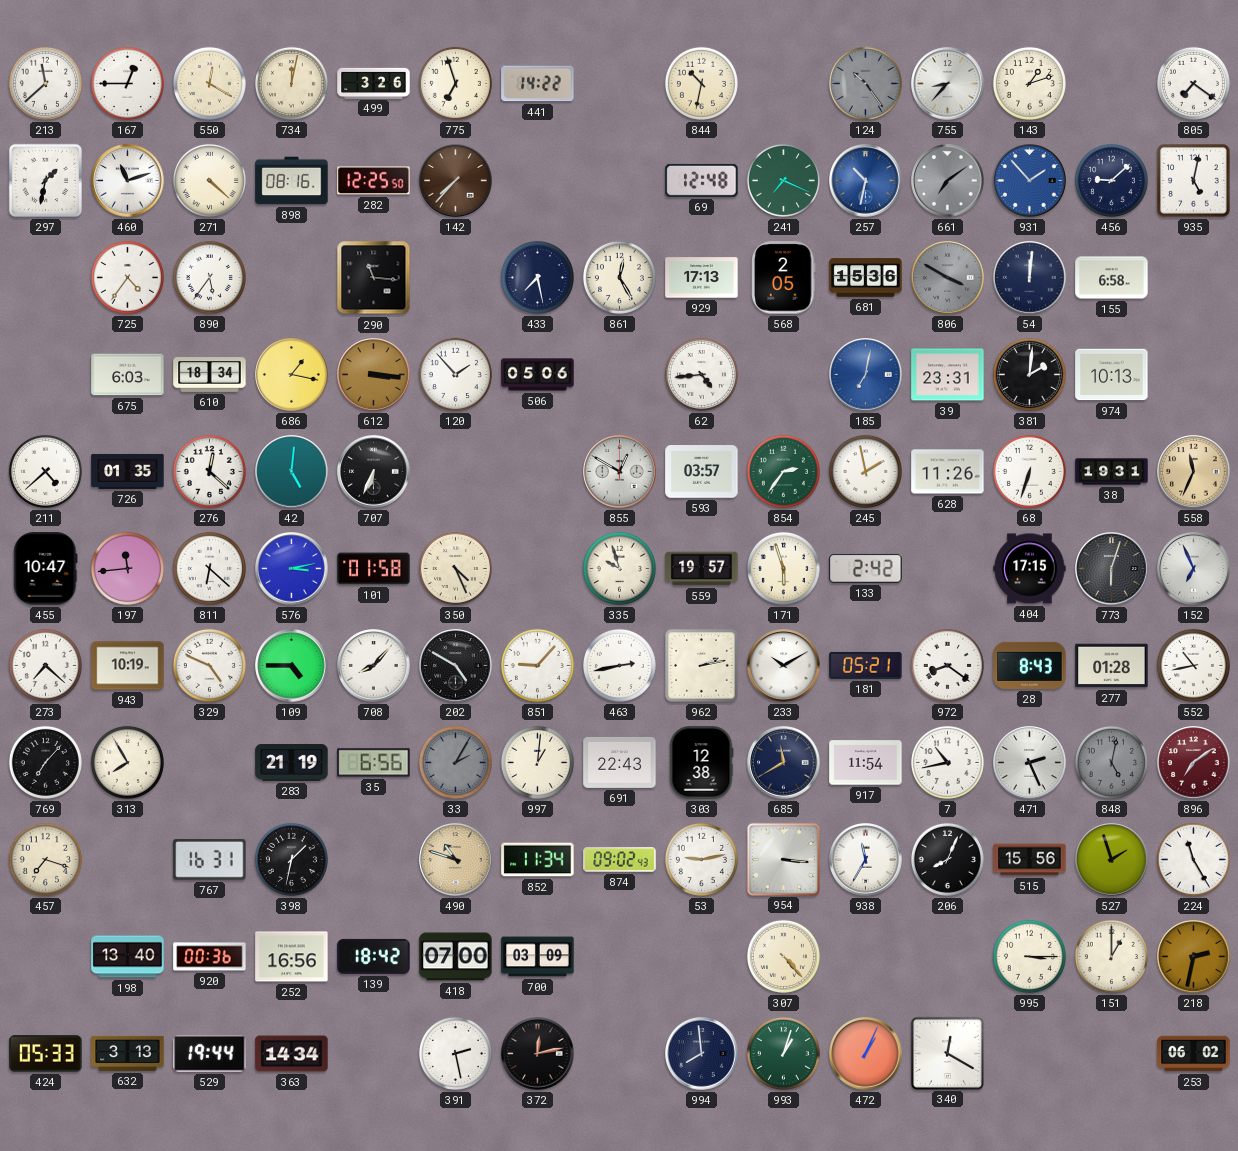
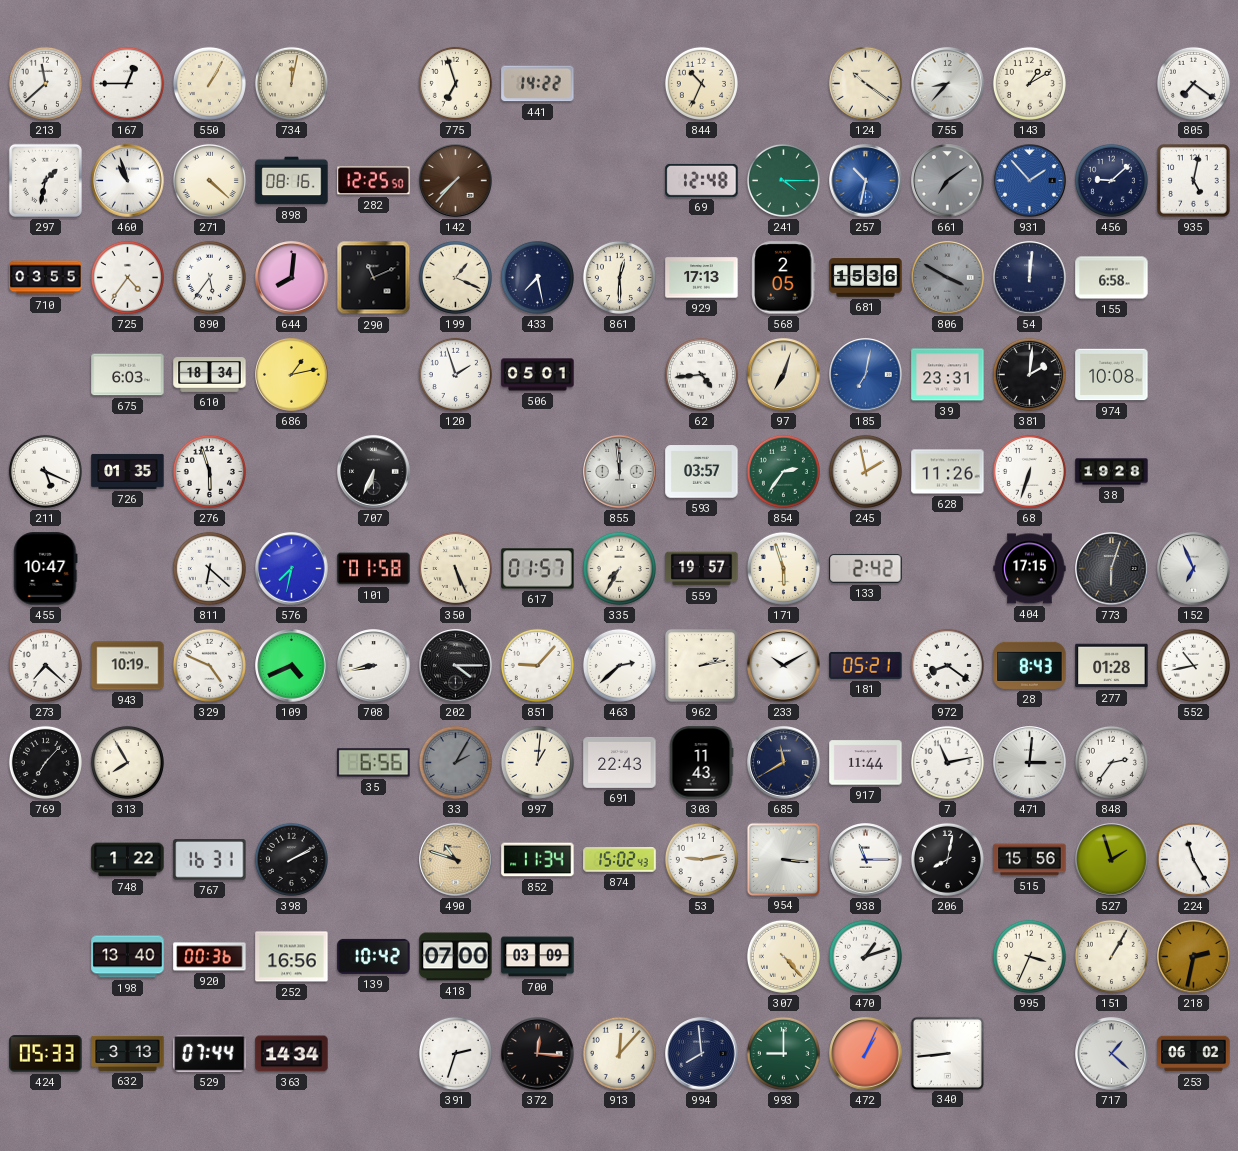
550: 12:20 -> 1:05
499: 3:26 -> none
844: 10:32 -> 10:34
124: 10:24 -> 10:21
124 dial: grey -> cream
143: 1:12 -> 1:10
460: 11:12 -> 10:57
241: 7:19 -> 4:15
710: none -> 03:55
644: none -> 8:01
290: 11:16 -> 11:11
199: none -> 1:19
861: 12:25 -> 12:30
686: 1:17 -> 1:13
612: 3:16 -> none
120: 1:53 -> 1:57
506: 05:06 -> 05:01
97: none -> 7:03
974: 10:13 -> 10:08
211: 4:38 -> 5:19
276: 12:22 -> 5:57
42: 5:01 -> none
855: 12:50 -> 11:59
38: 19:31 -> 19:28
558: 11:34 -> none
197: 11:44 -> none
576: 3:13 -> 7:32
350: 4:26 -> 5:26
617: none -> 01:57
335: 9:57 -> 7:35
109: 4:45 -> 4:41
708: 8:07 -> 8:43
202: 4:50 -> 4:15
463: 2:43 -> 2:38
283: 21:19 -> none
303: 12:38 -> 11:43
917: 11:54 -> 11:44
7: 10:43 -> 11:13
471: 2:26 -> 3:01
848: 5:02 -> 2:36
848 dial: grey -> white
896: 7:09 -> none
457: 7:18 -> none
748: none -> 1:22
398: 1:32 -> 2:10
874: 09:02 -> 15:02
938: 11:35 -> 11:15
206: 8:04 -> 8:02
139: 18:42 -> 10:42
470: none -> 1:12
995: 3:15 -> 3:34
151: 1:00 -> 1:05
529: 19:44 -> 07:44
391: 2:28 -> 2:33
372: 12:13 -> 12:16
913: none -> 12:07
993: 1:03 -> 9:00
340: 12:20 -> 8:44
717: none -> 1:22
